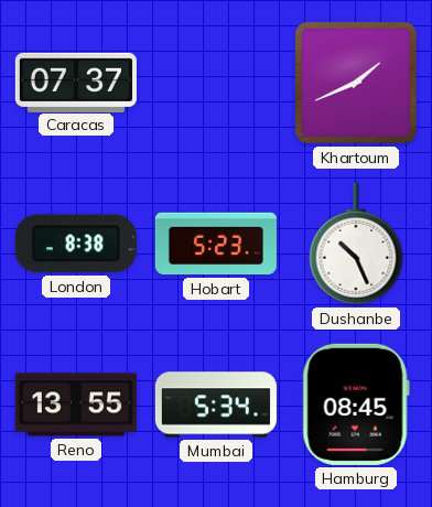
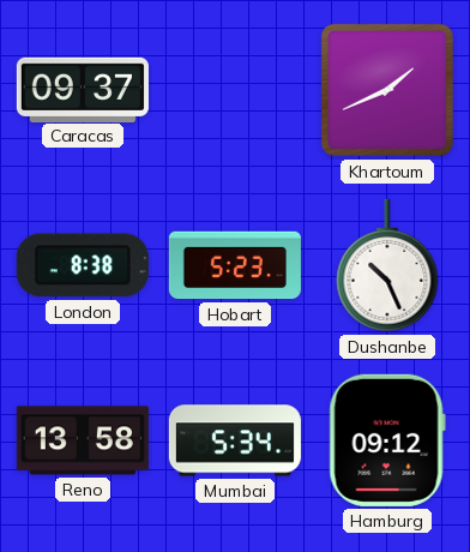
Caracas: 07:37 -> 09:37
Reno: 13:55 -> 13:58
Hamburg: 08:45 -> 09:12
